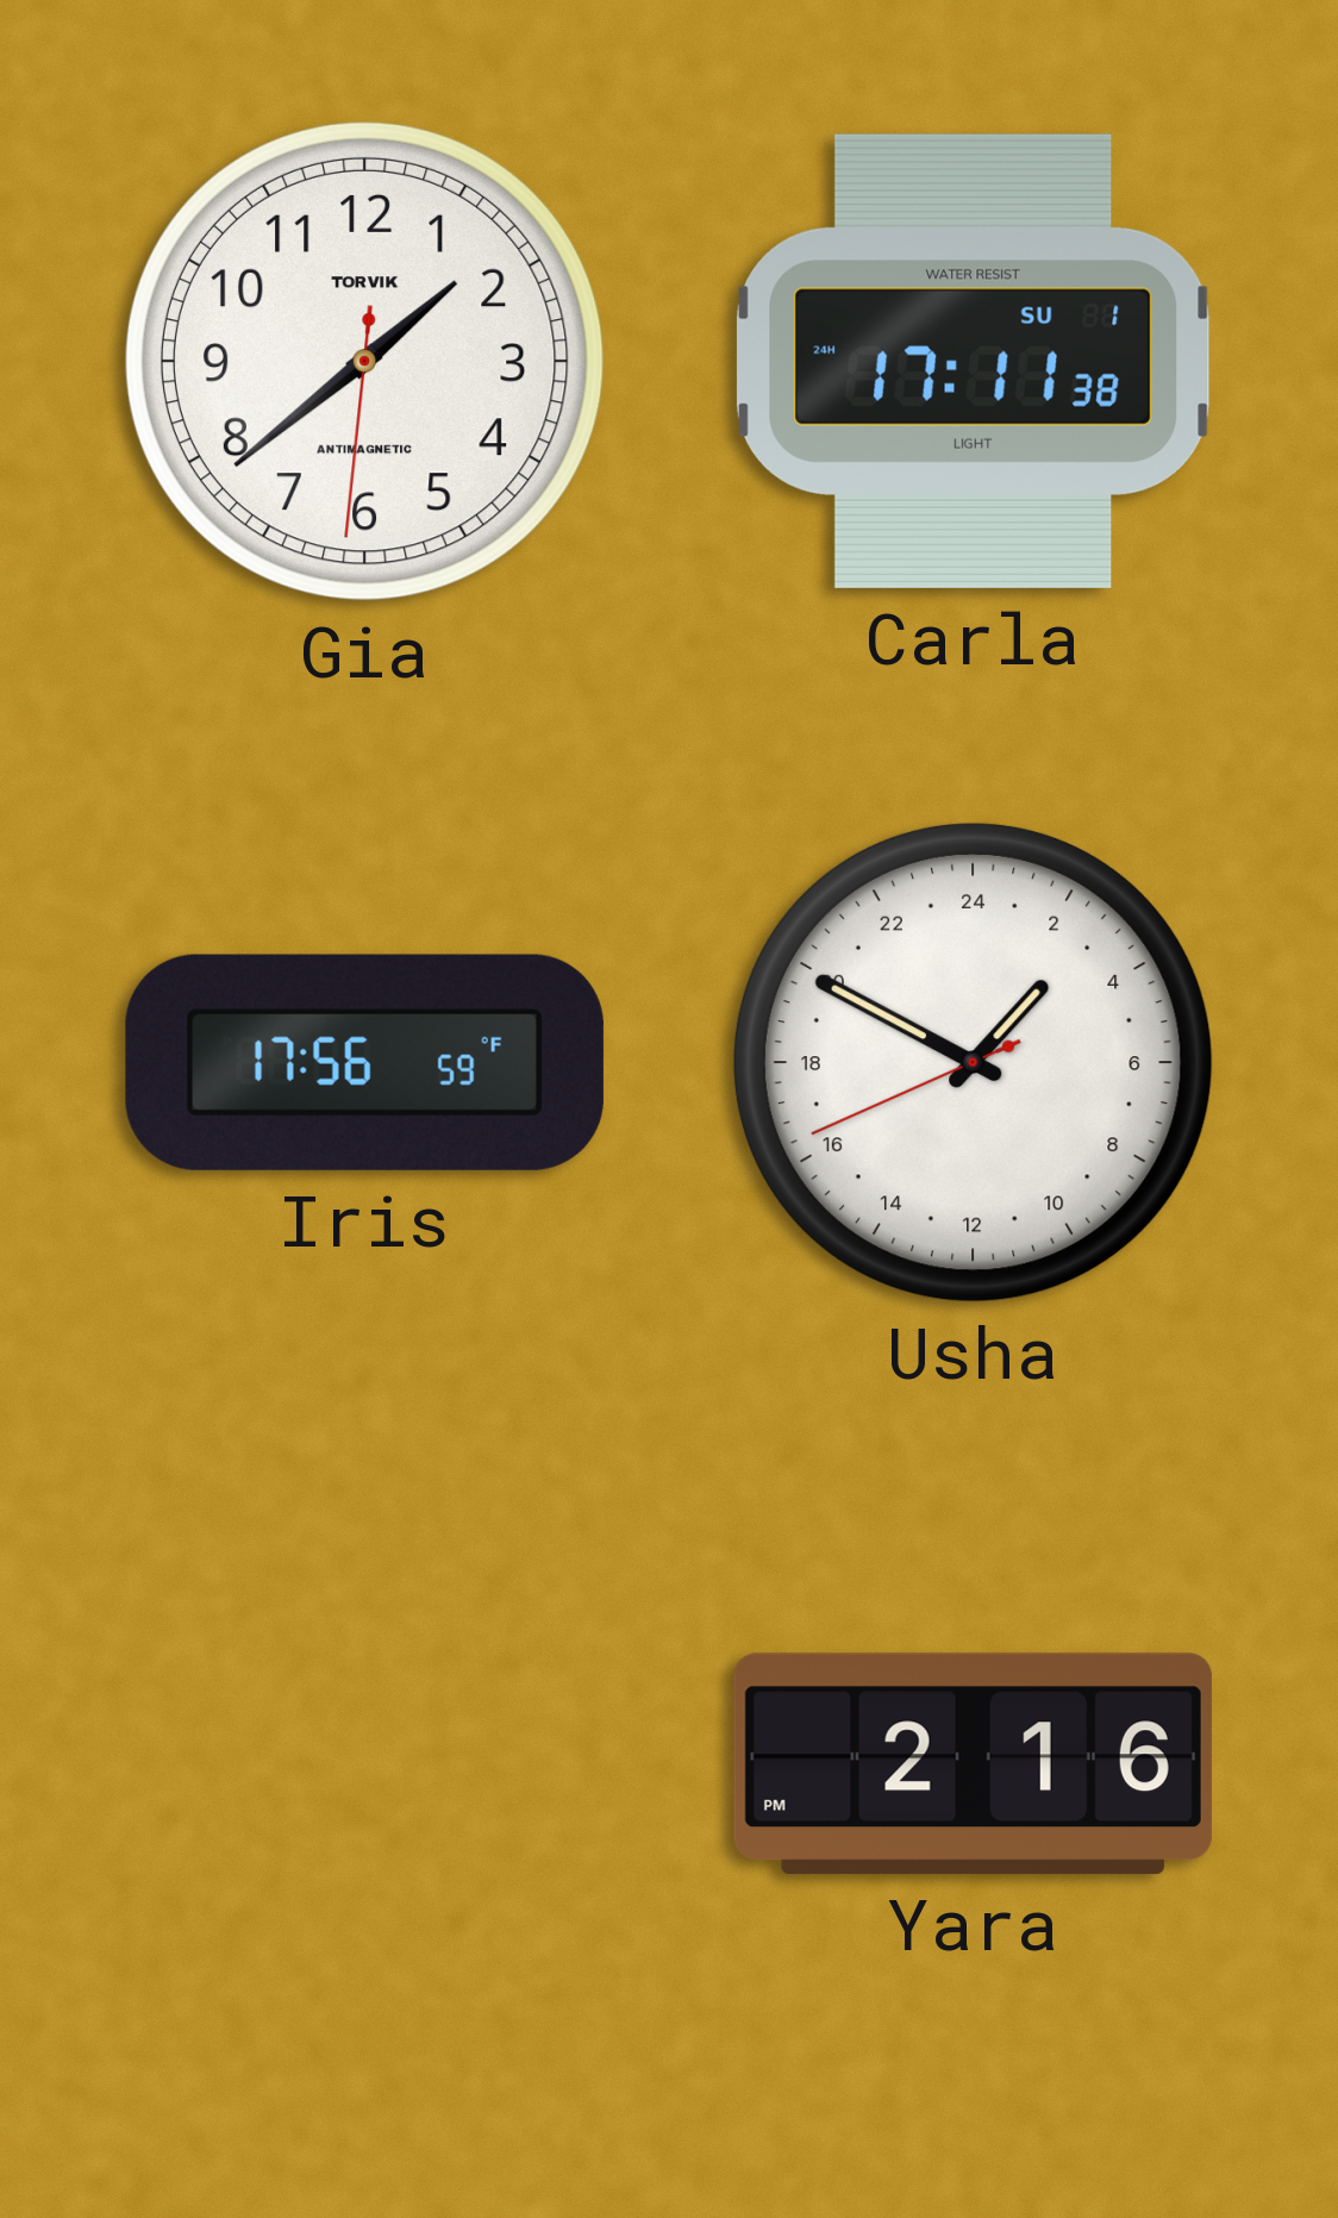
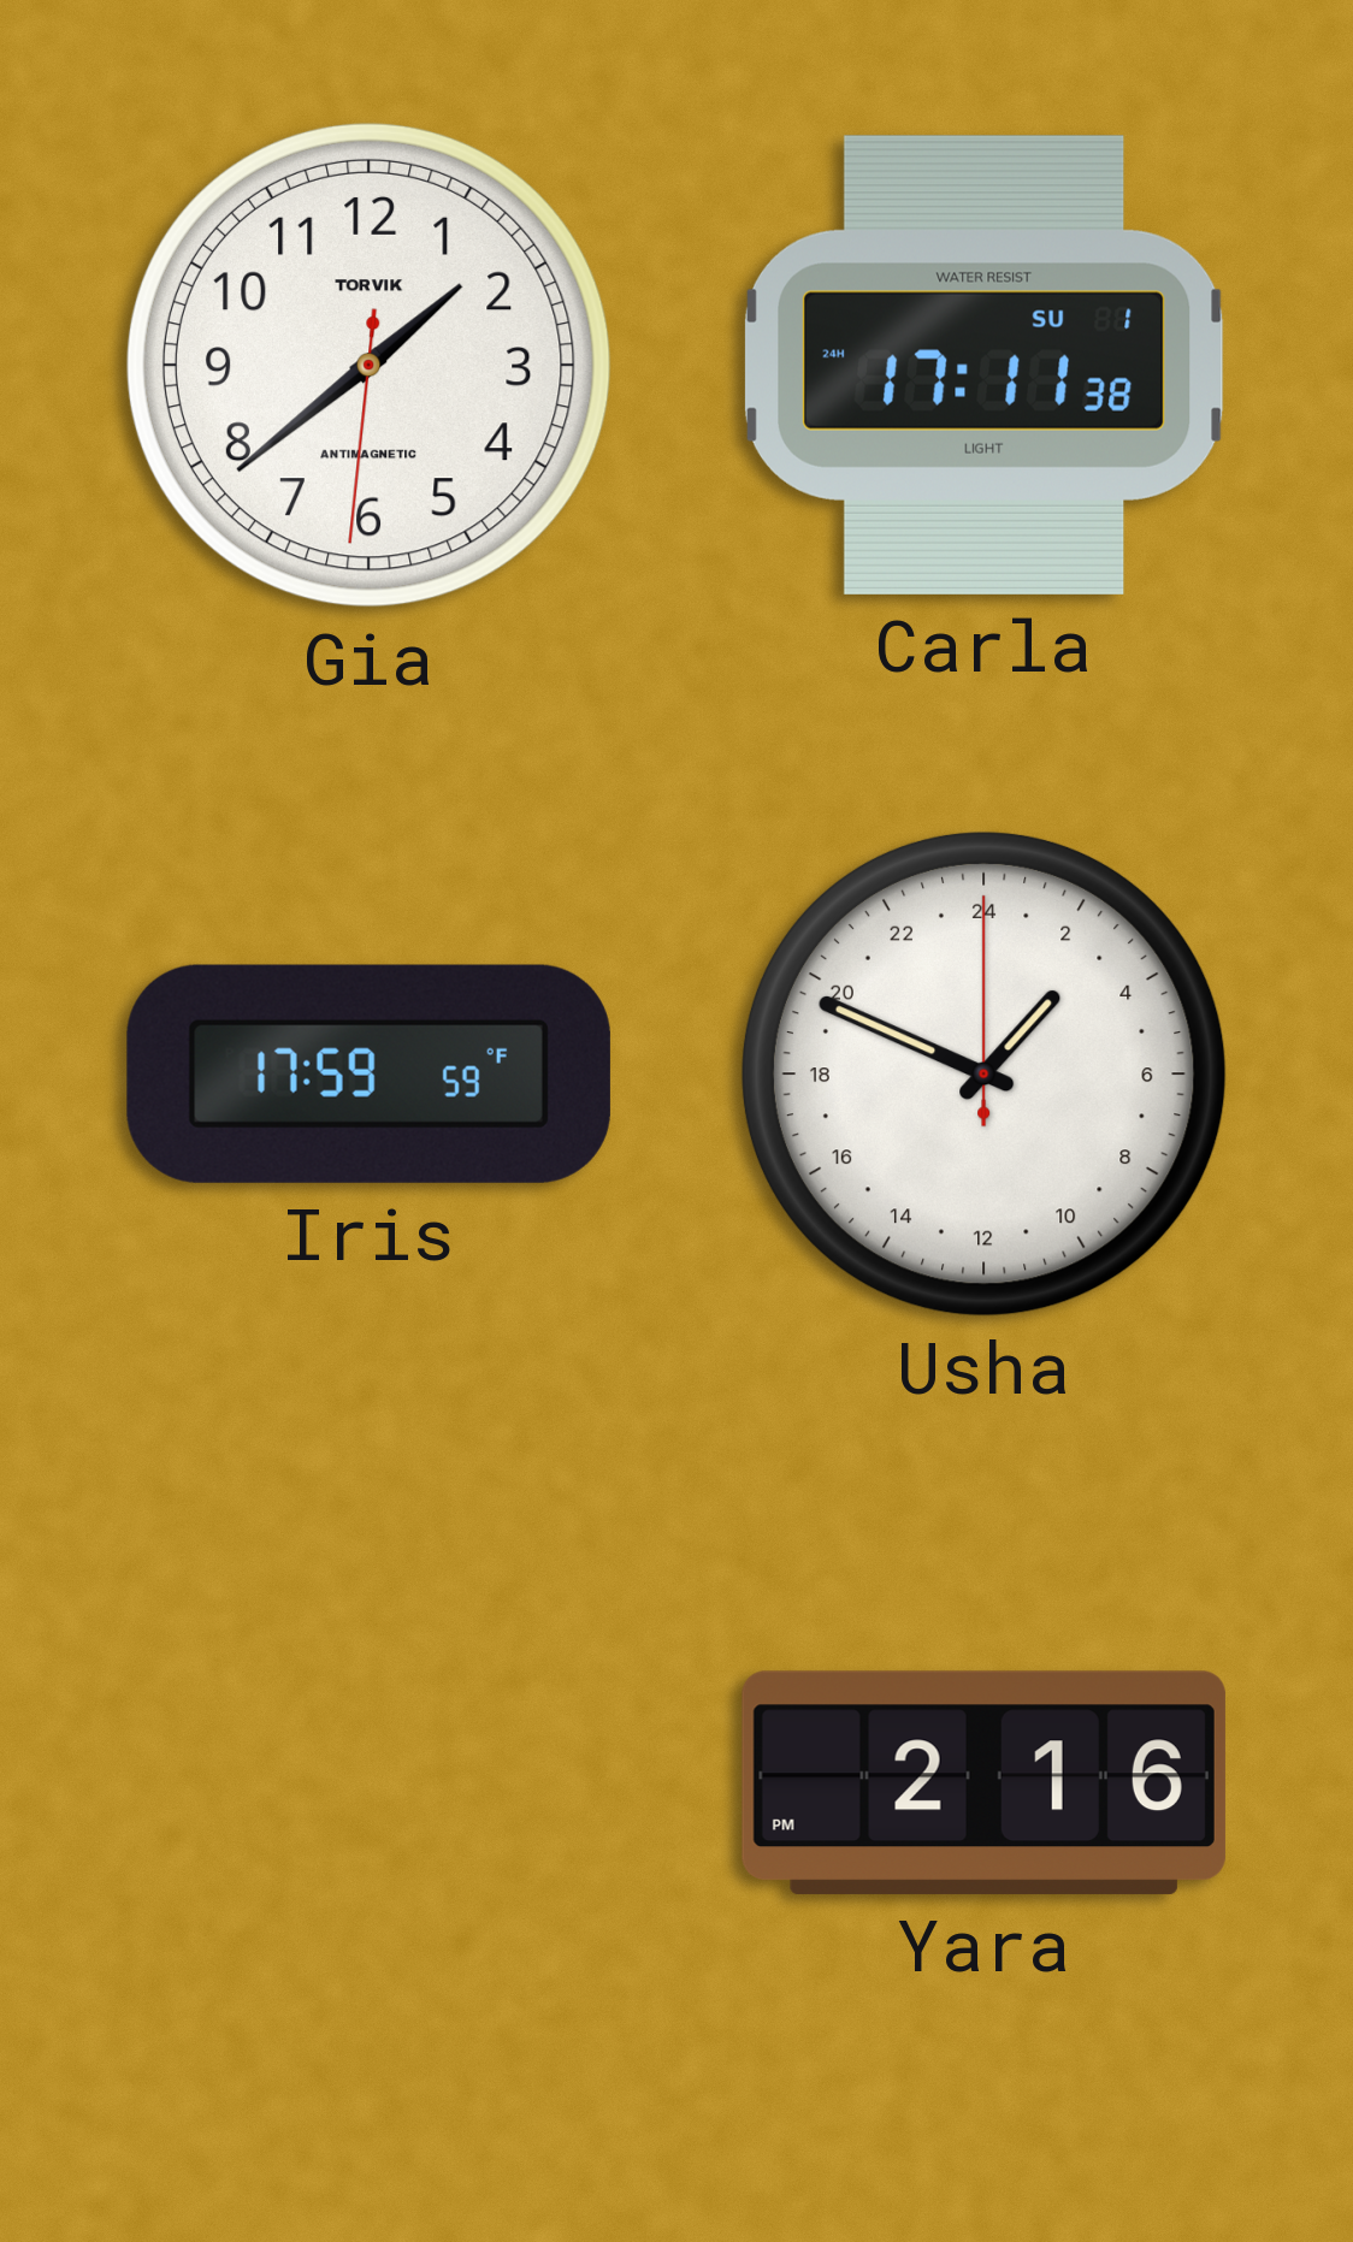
Iris: 17:56 -> 17:59
Usha: 2:49:41 -> 2:49:00
